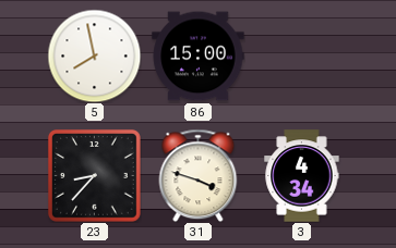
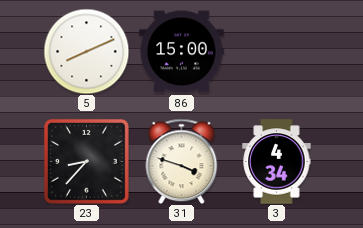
5: 7:58 -> 8:11
